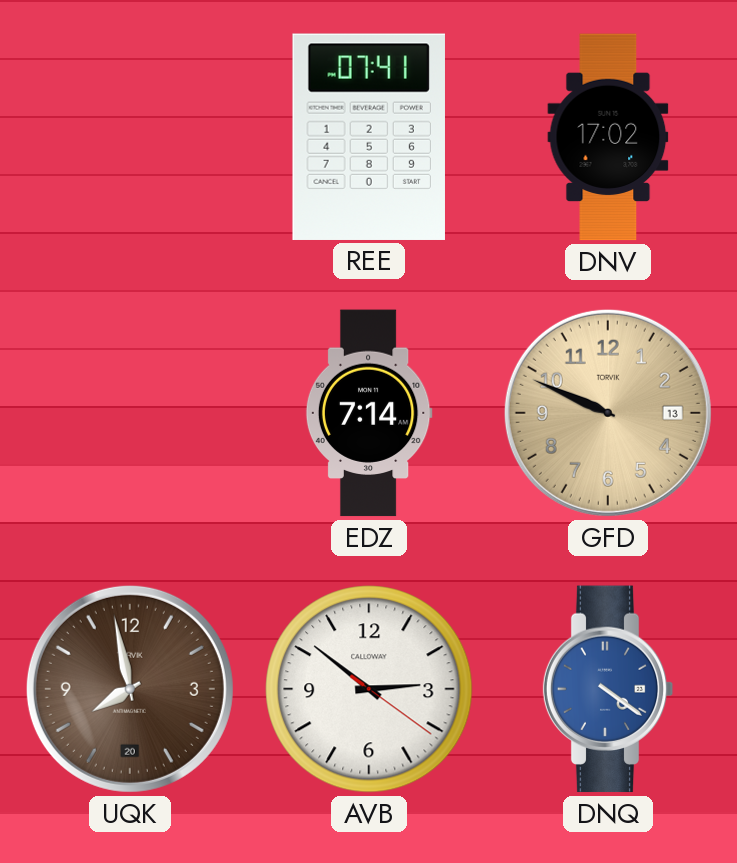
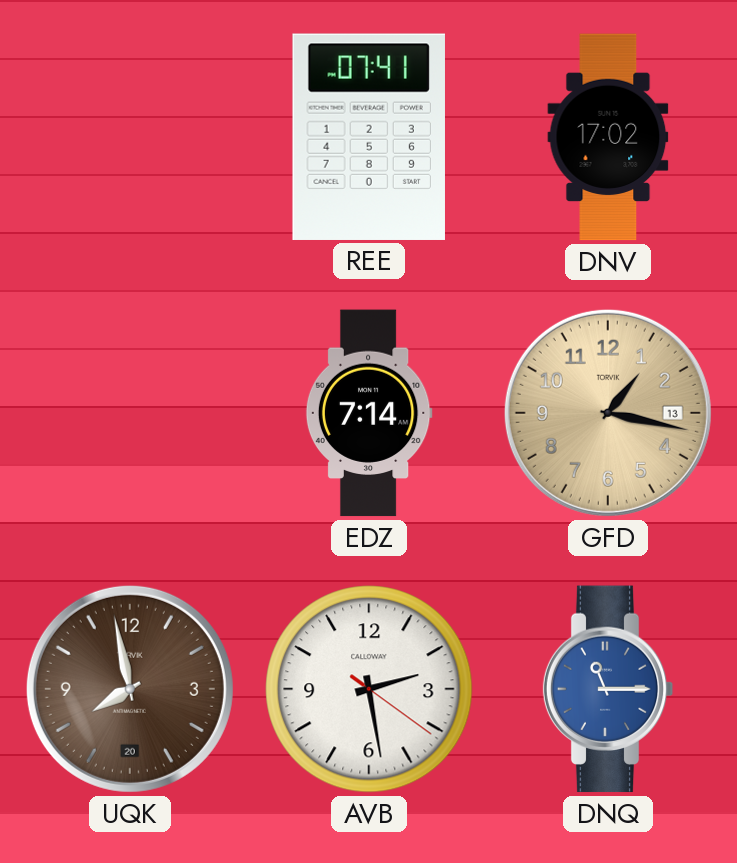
GFD: 9:49 -> 1:17
AVB: 2:51 -> 2:28
DNQ: 4:21 -> 11:15
